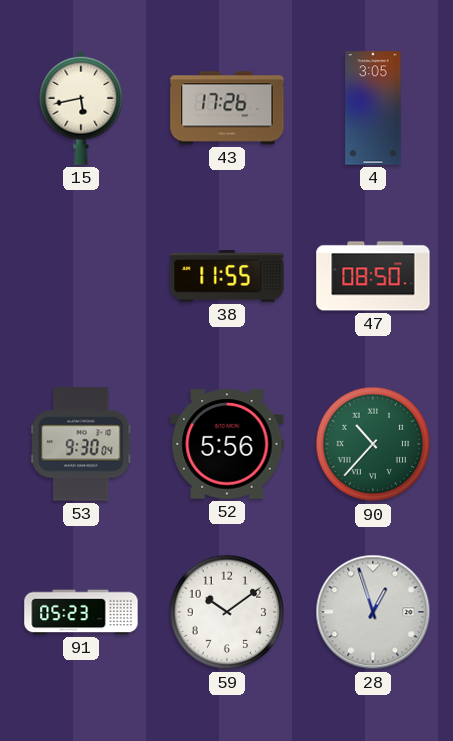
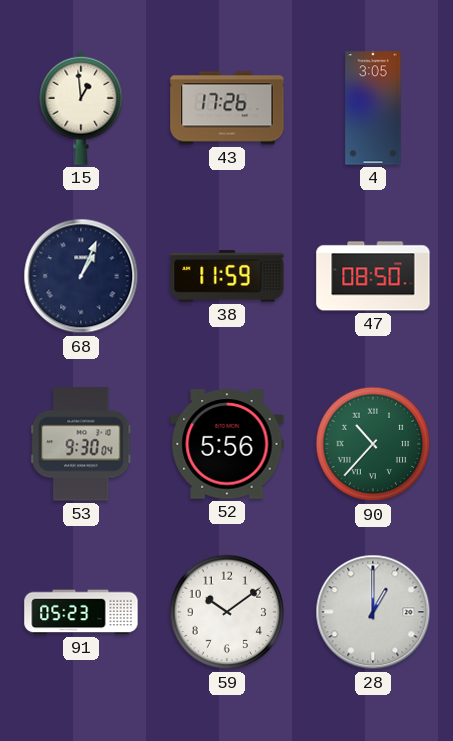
15: 5:43 -> 12:59
68: none -> 1:04
38: 11:55 -> 11:59
28: 12:57 -> 1:00
